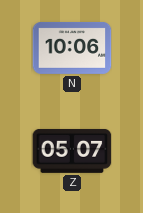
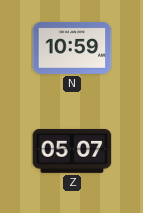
N: 10:06 -> 10:59
